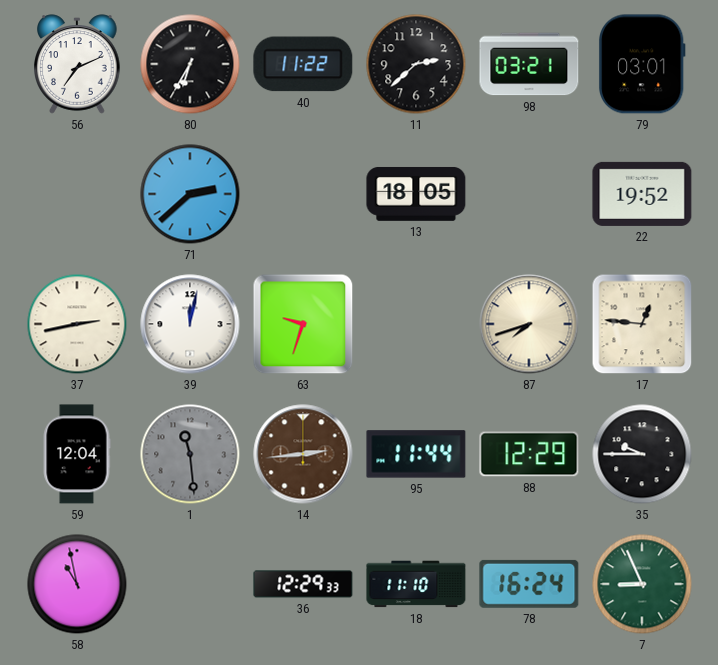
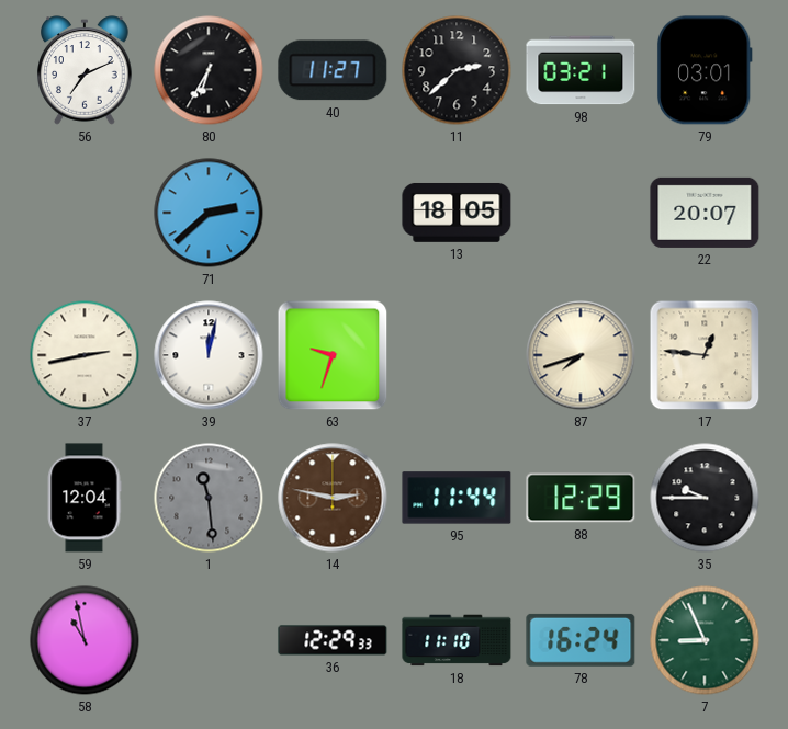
40: 11:22 -> 11:27
22: 19:52 -> 20:07
14: 2:44 -> 2:47
